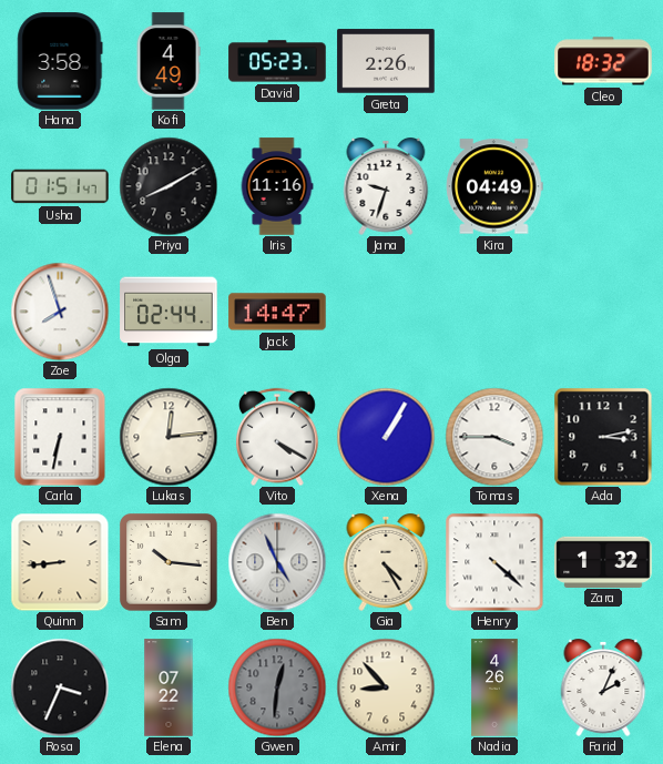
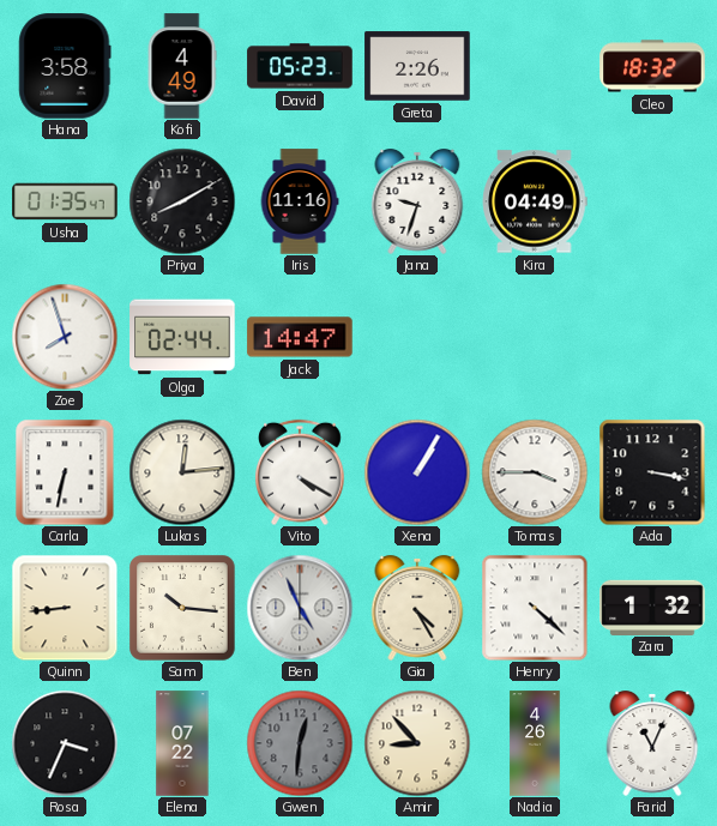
Usha: 01:51 -> 01:35
Ada: 3:13 -> 3:17
Farid: 2:04 -> 11:04
